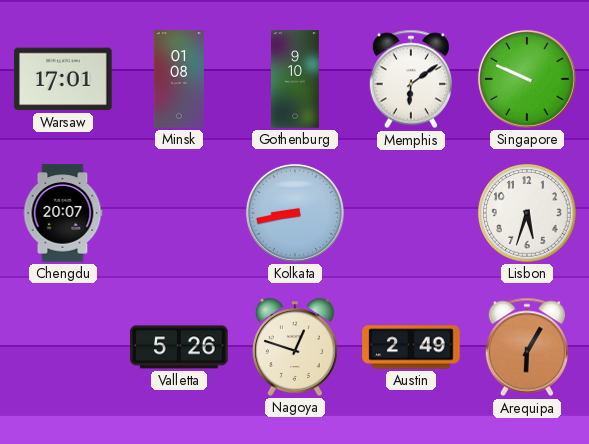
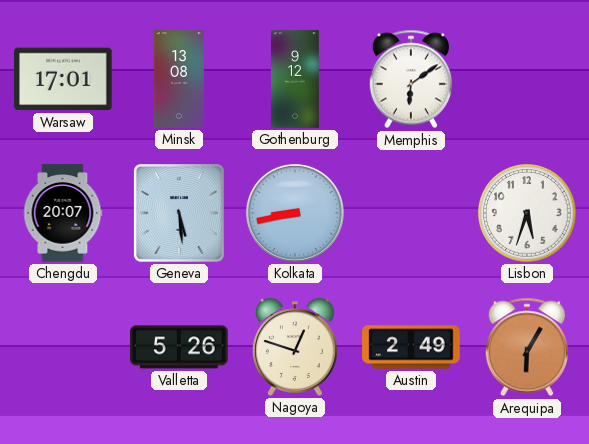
Minsk: 01:08 -> 13:08
Gothenburg: 9:10 -> 9:12
Singapore: 9:49 -> none
Geneva: none -> 5:29
